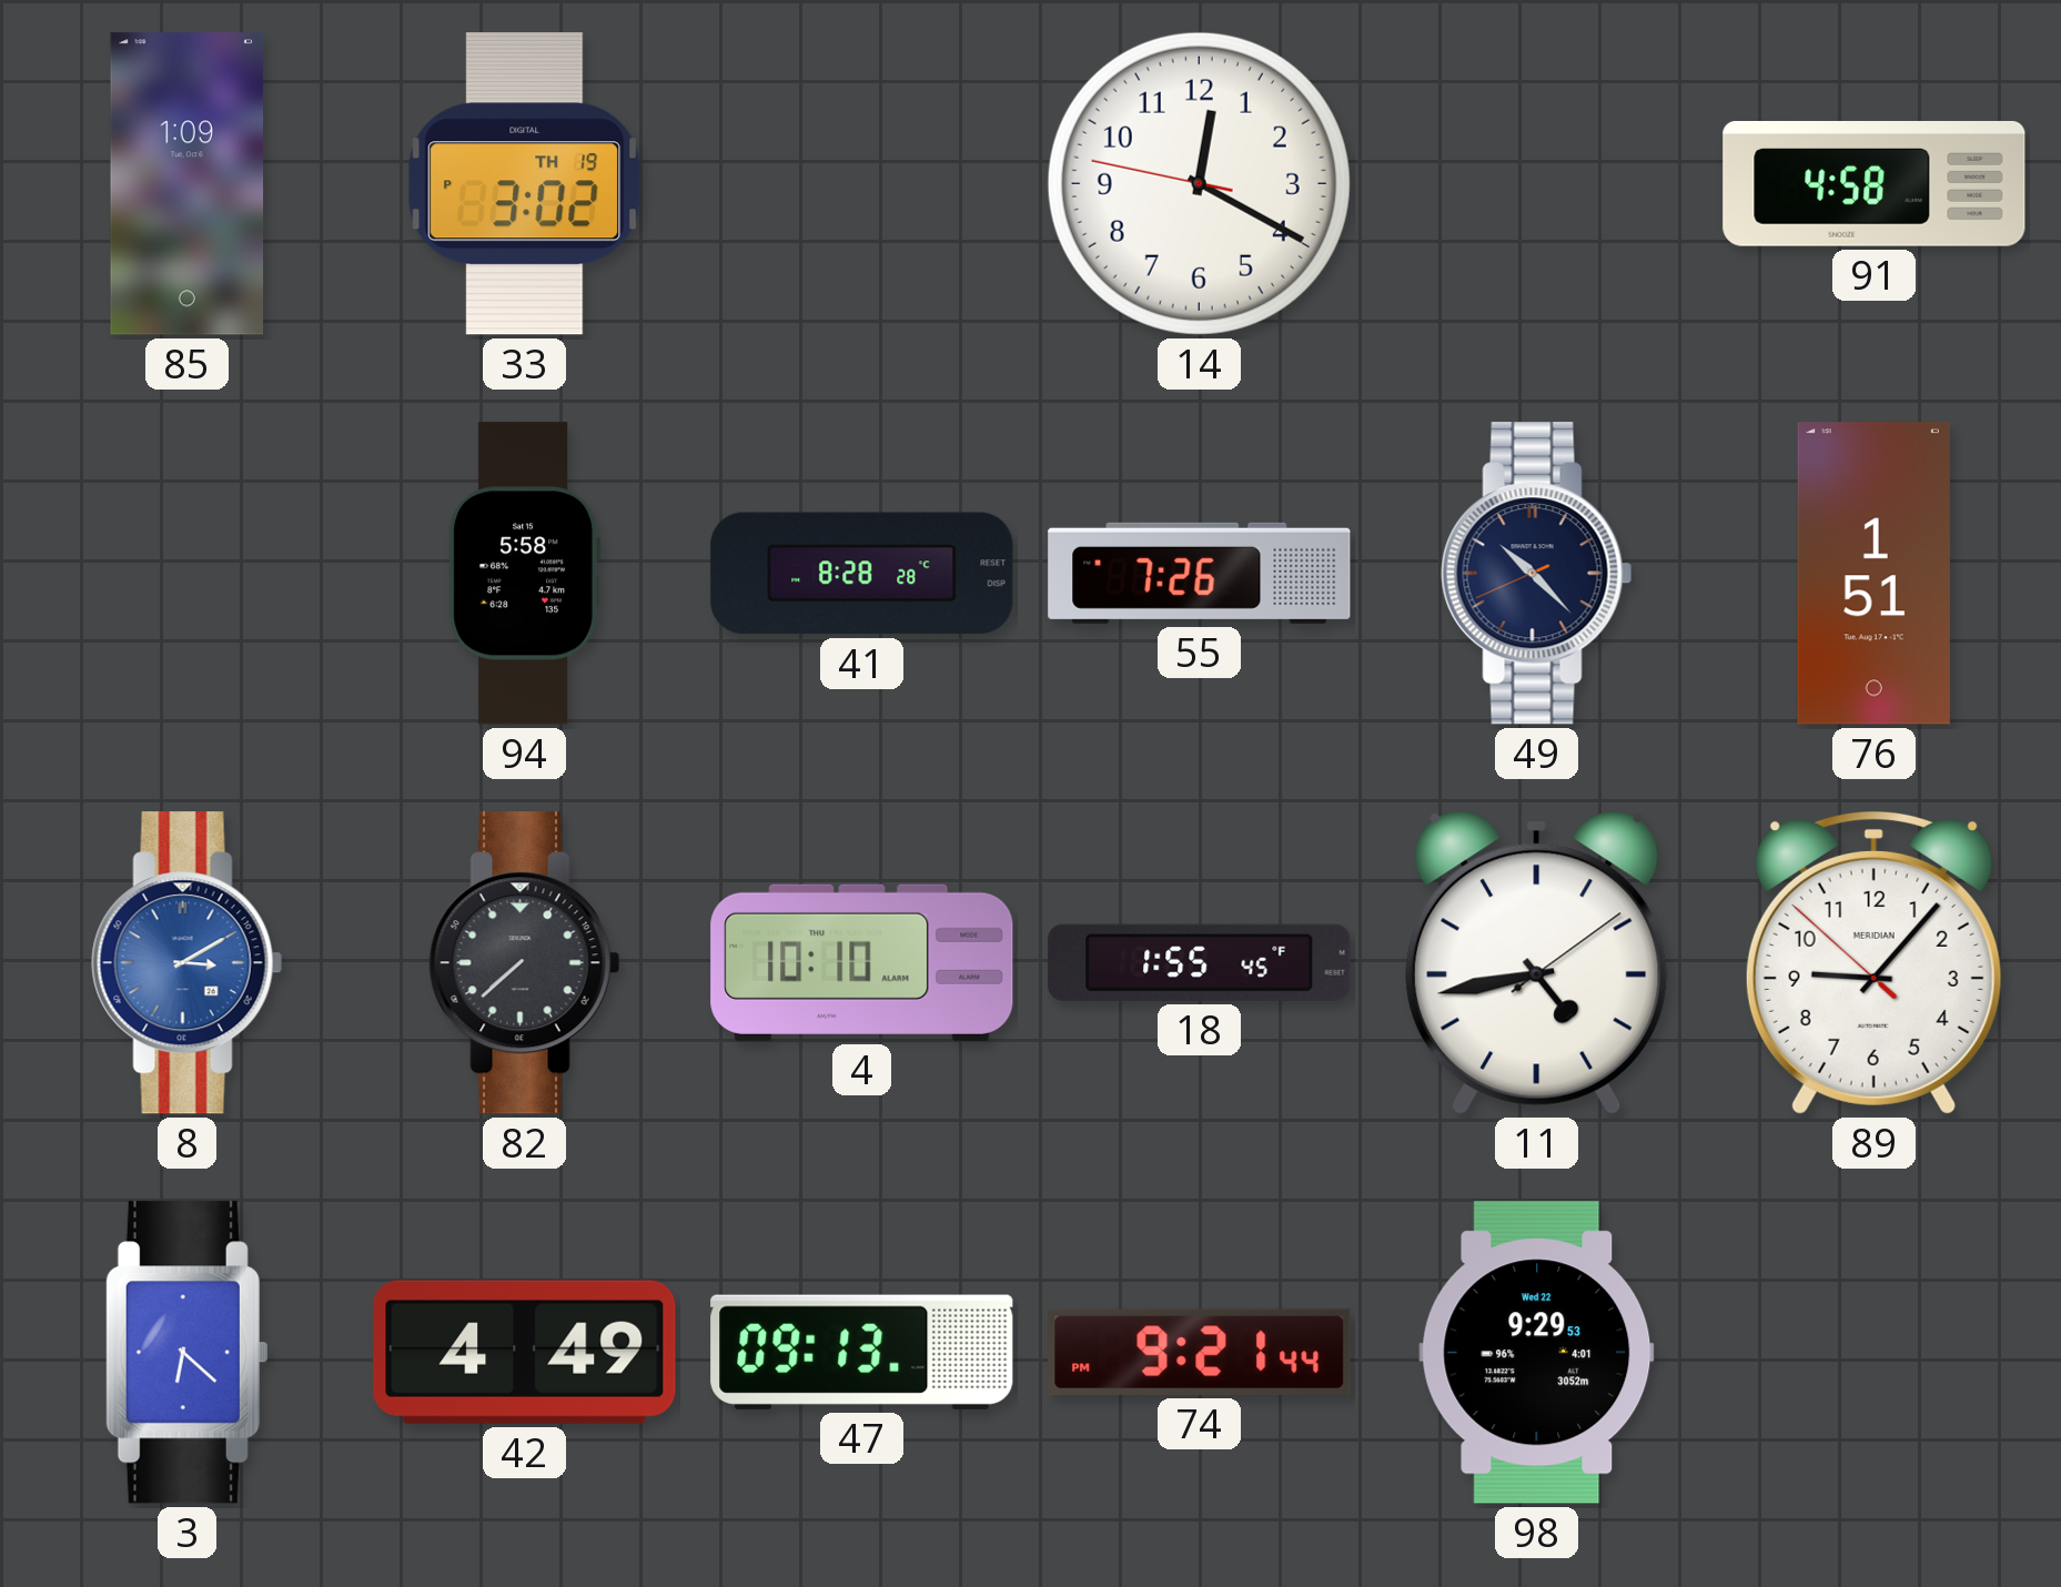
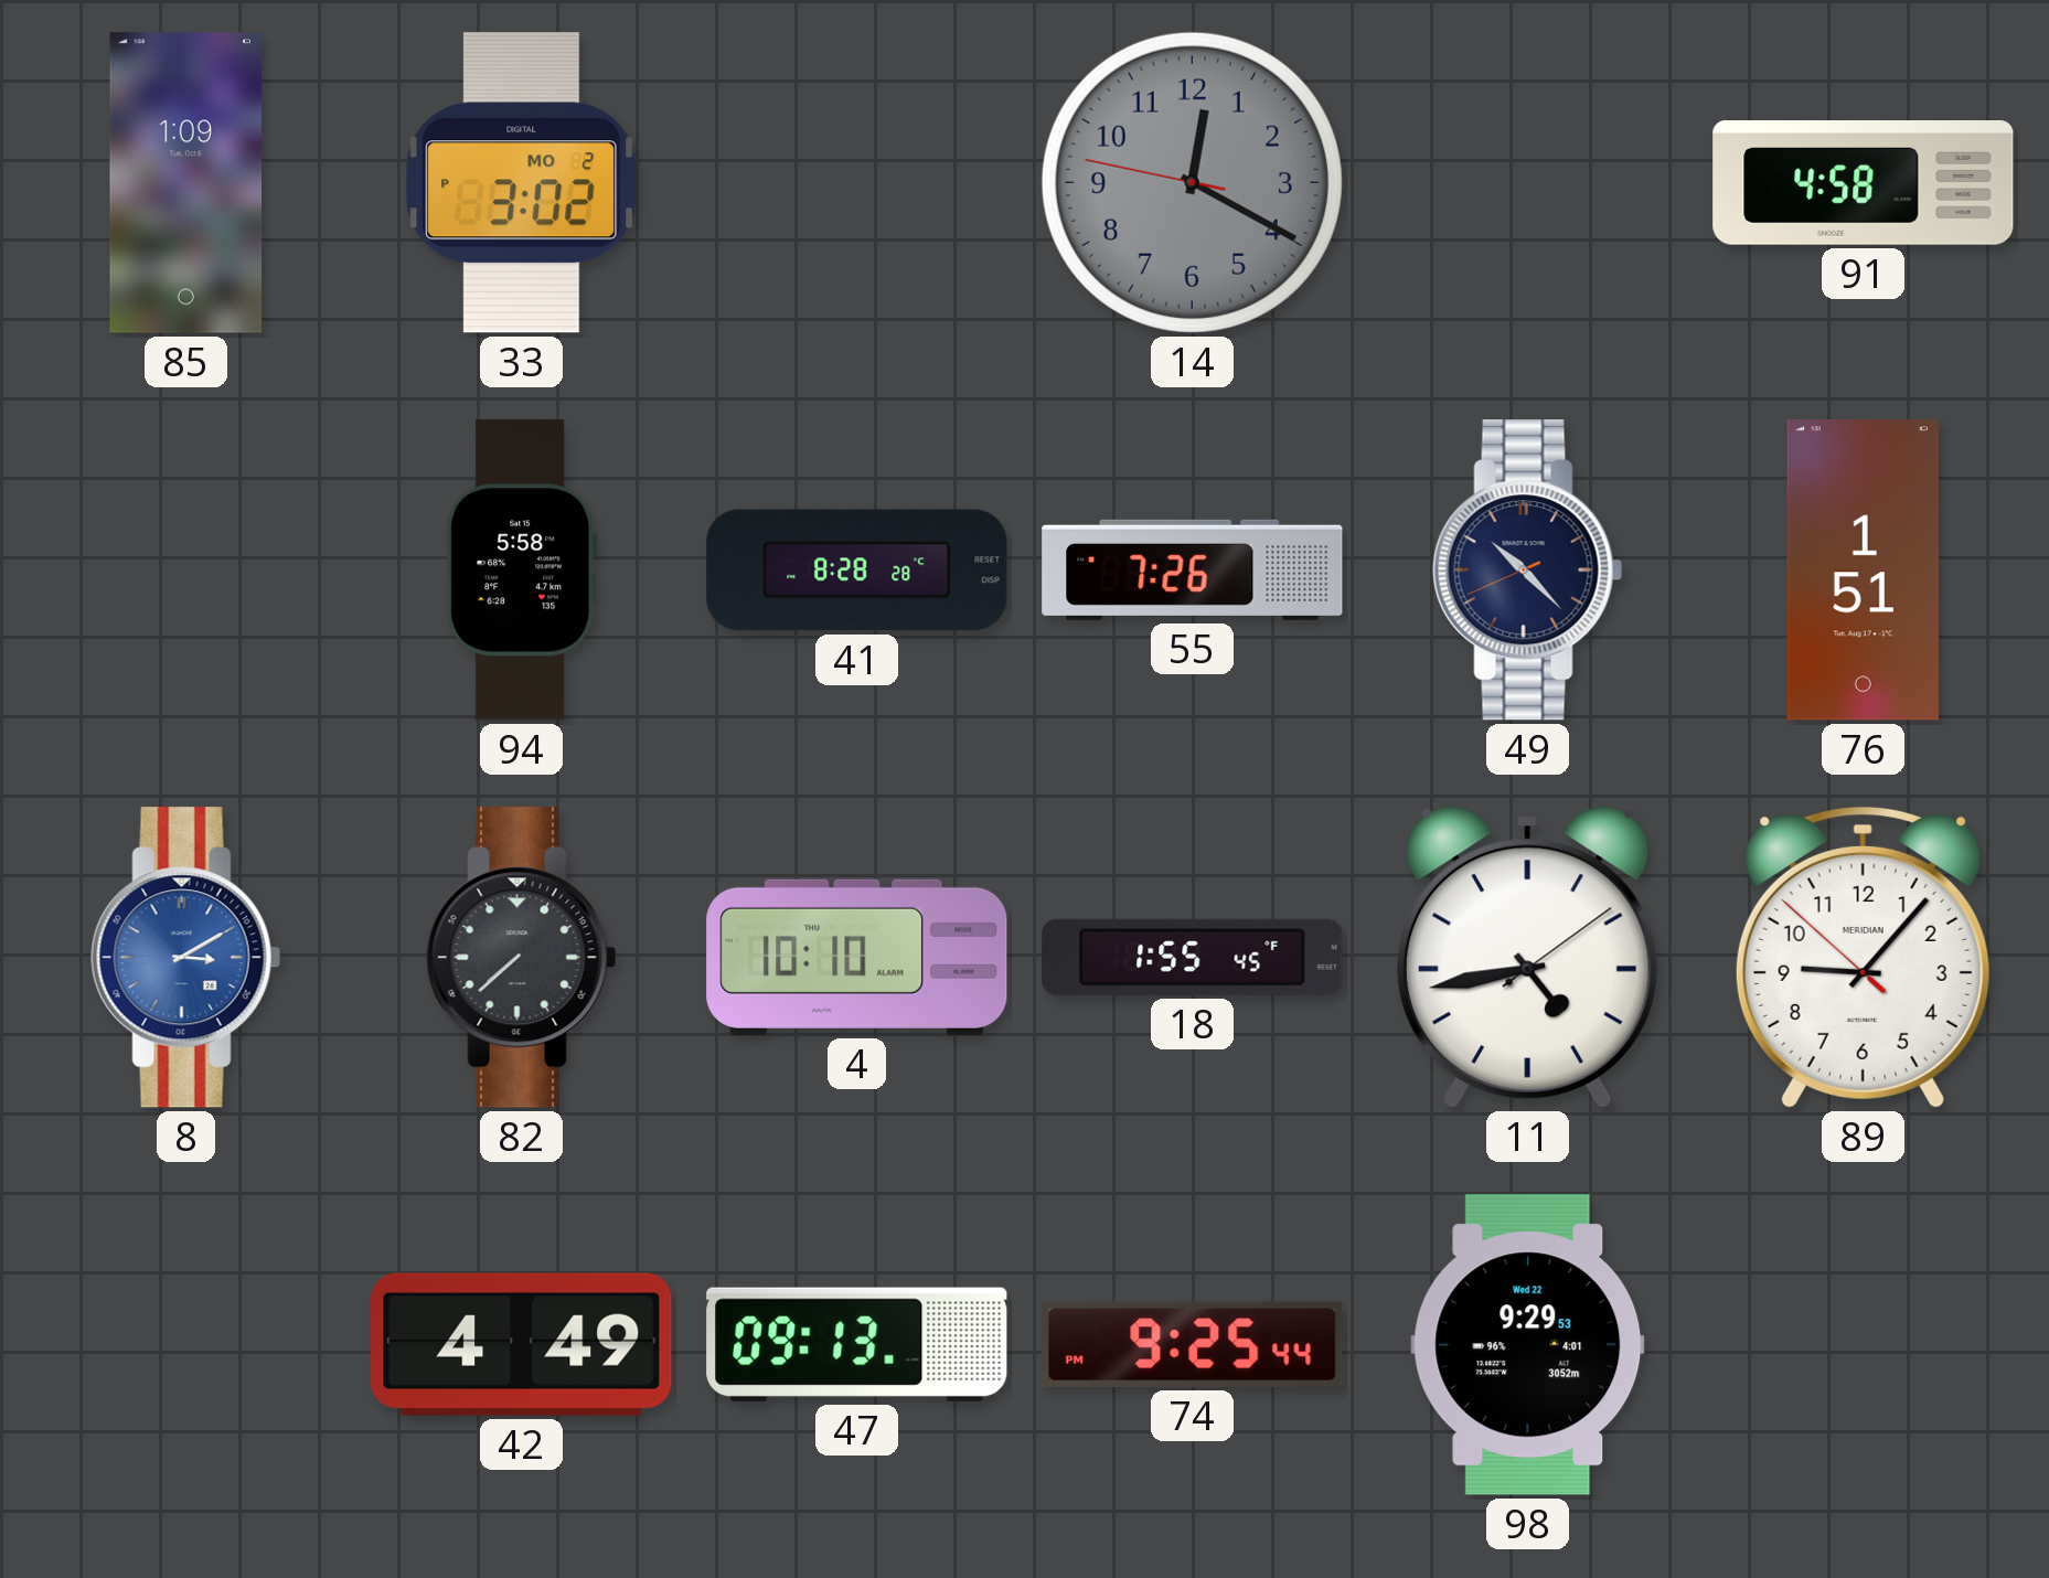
33 date: TH 19 -> MO 2
14 dial: white -> grey
3: 6:22 -> none
74: 9:21 -> 9:25
